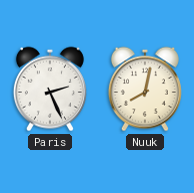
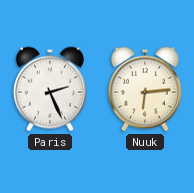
Nuuk: 8:02 -> 6:14
